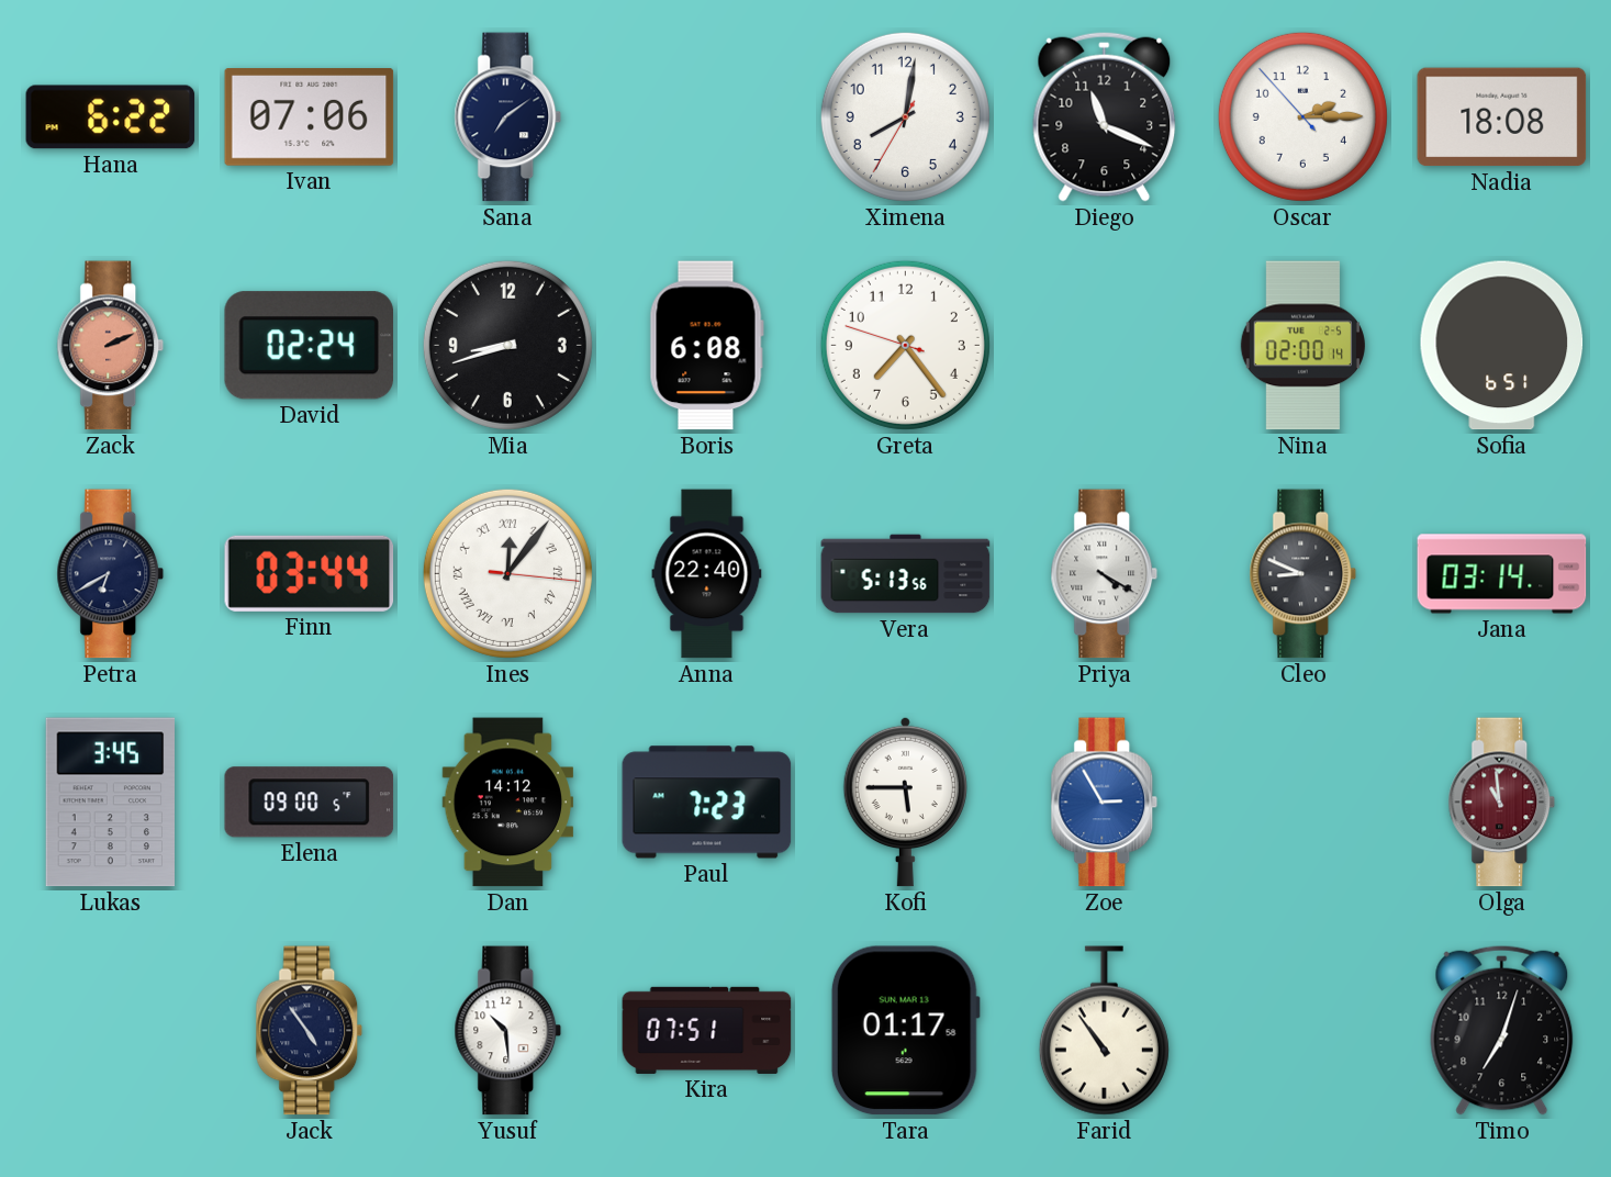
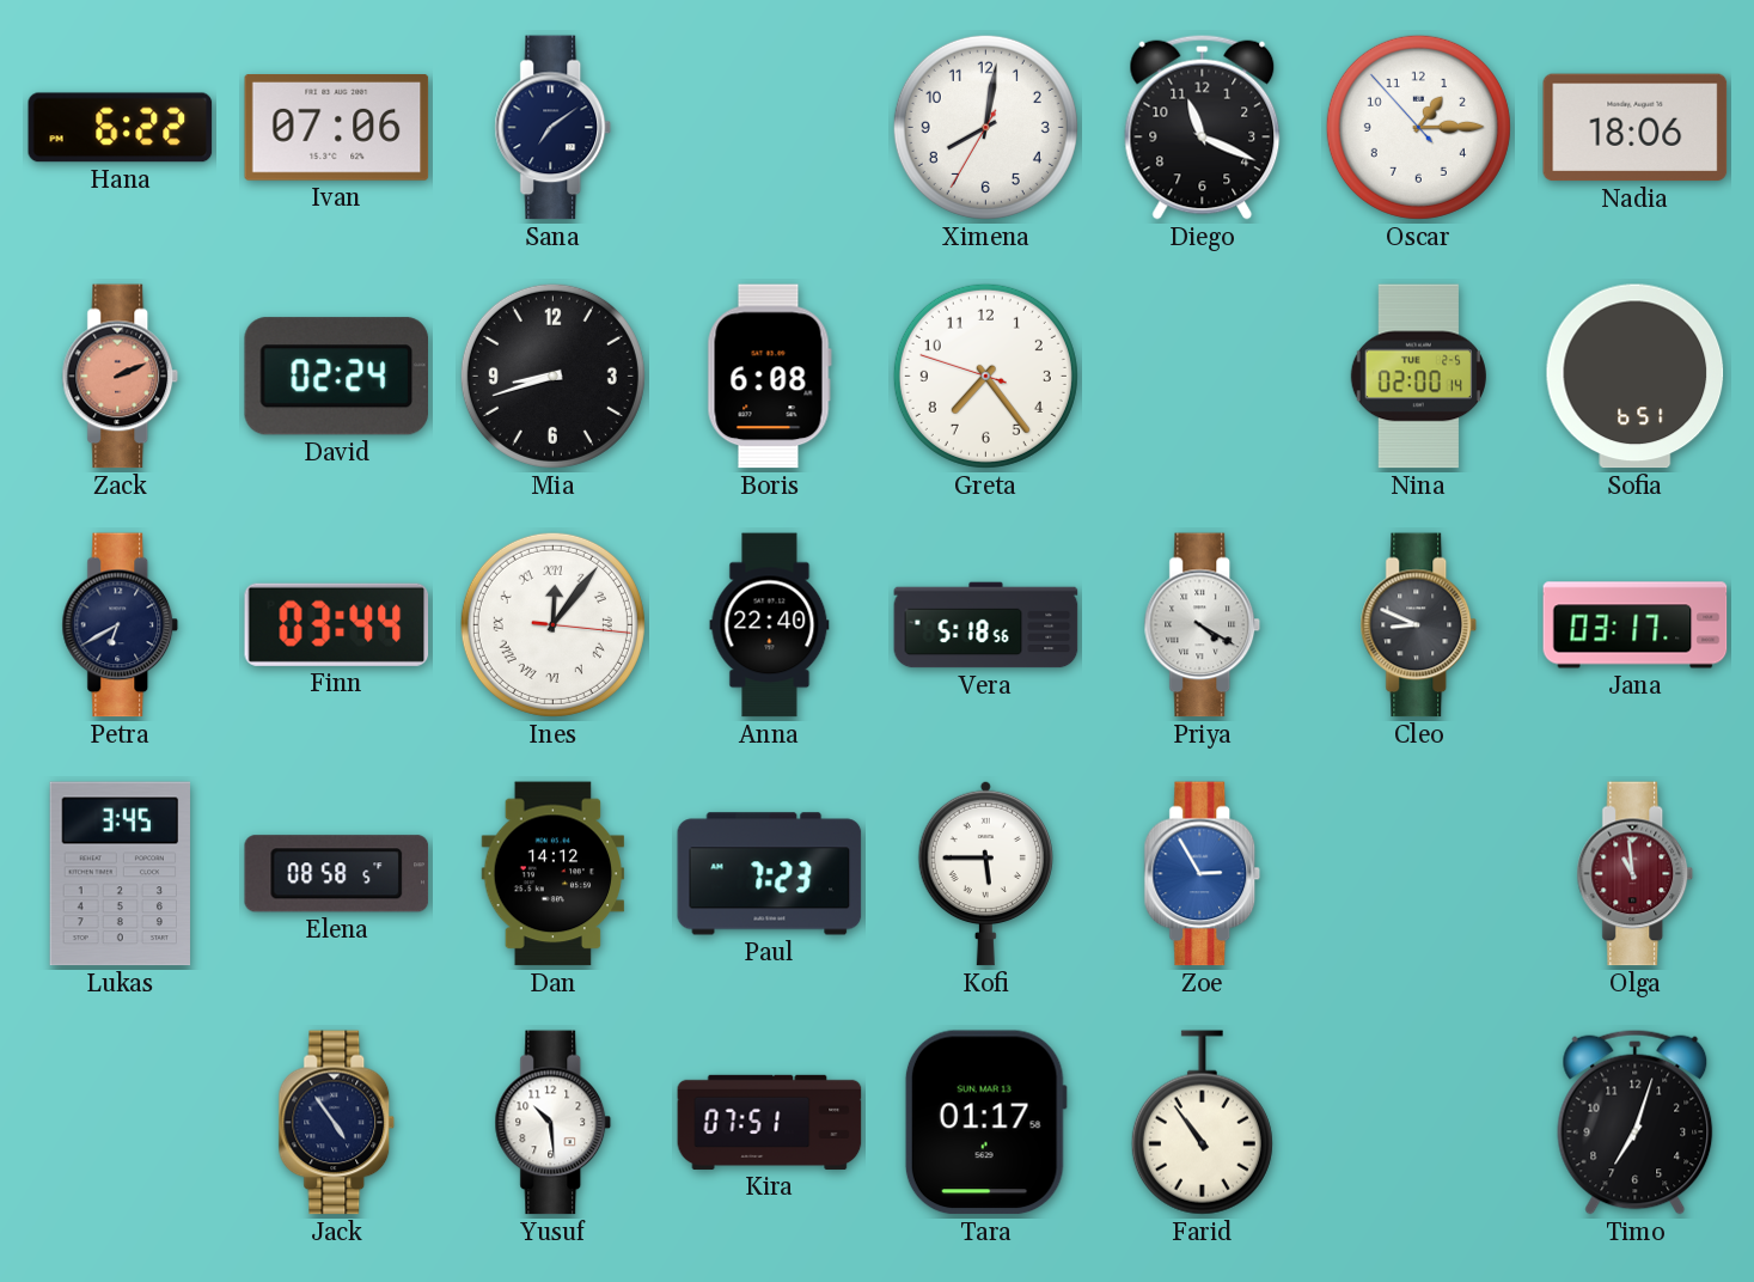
Oscar: 2:14 -> 1:14
Nadia: 18:08 -> 18:06
Vera: 5:13 -> 5:18
Jana: 03:14 -> 03:17
Elena: 09:00 -> 08:58
